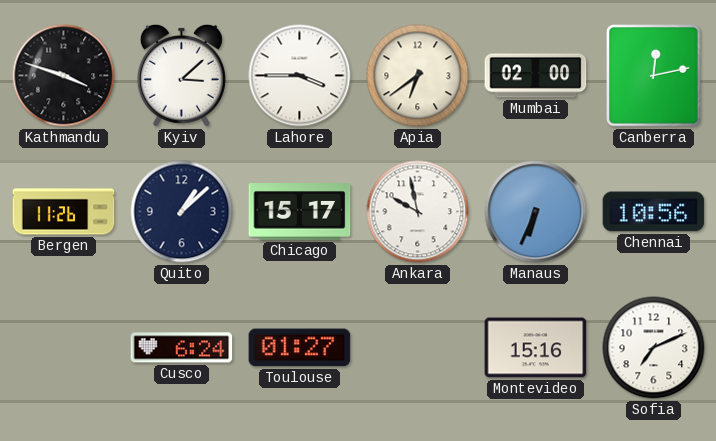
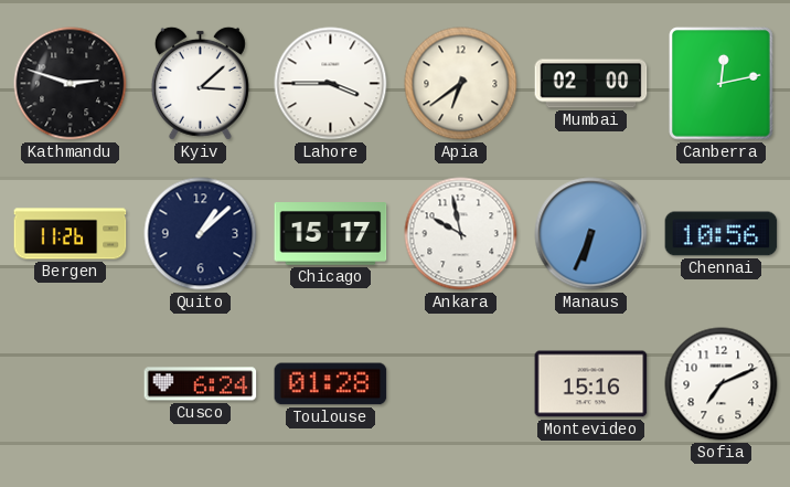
Kathmandu: 3:48 -> 2:48
Toulouse: 01:27 -> 01:28
